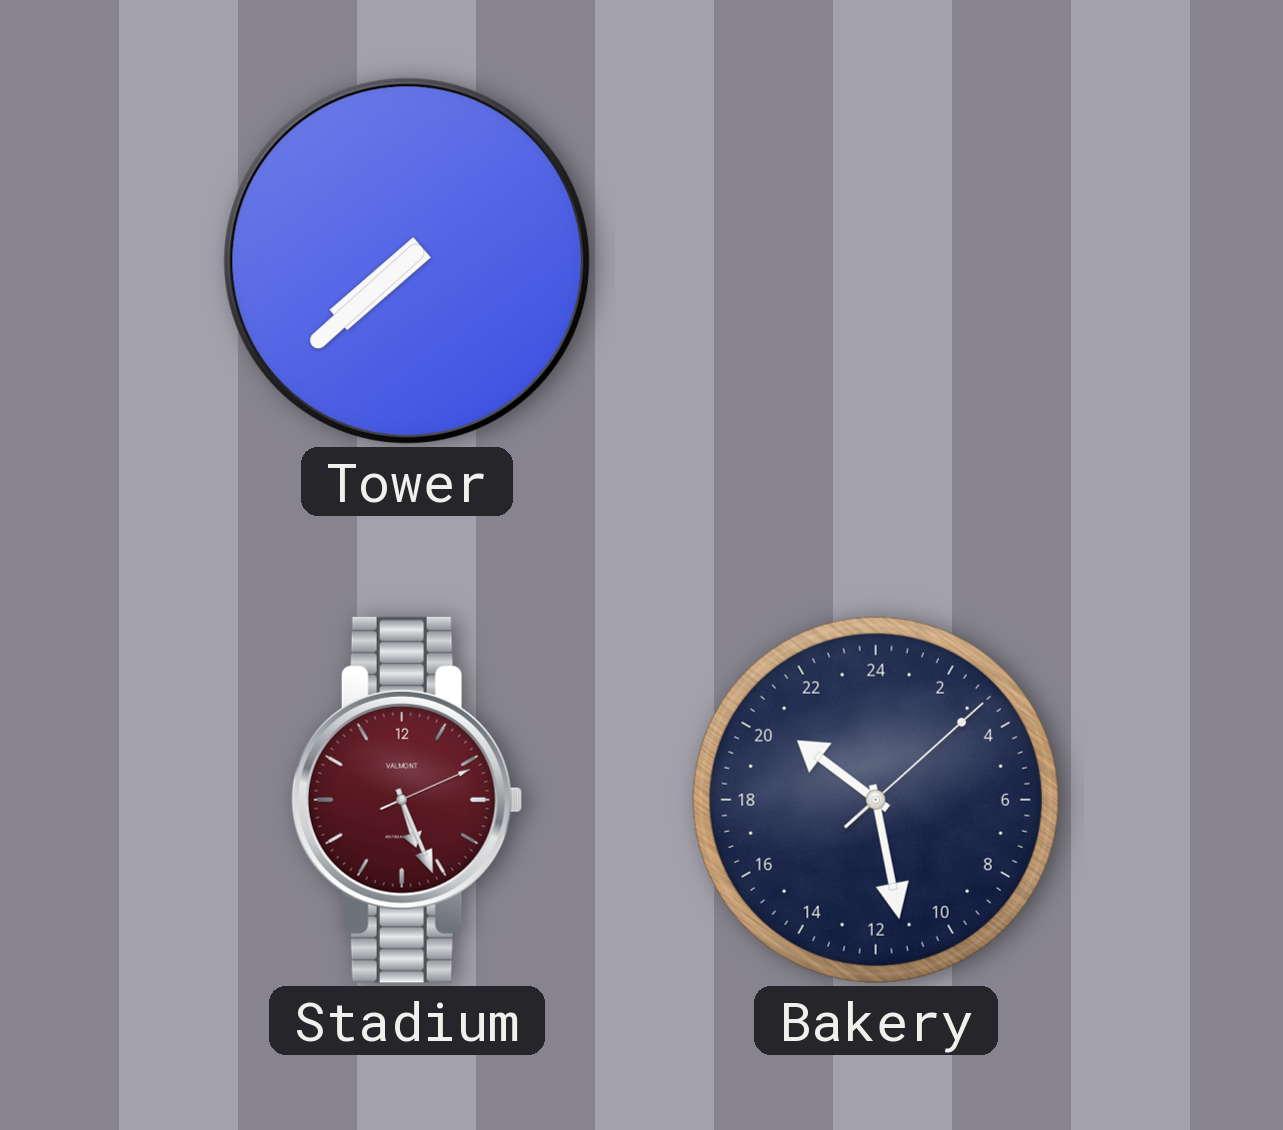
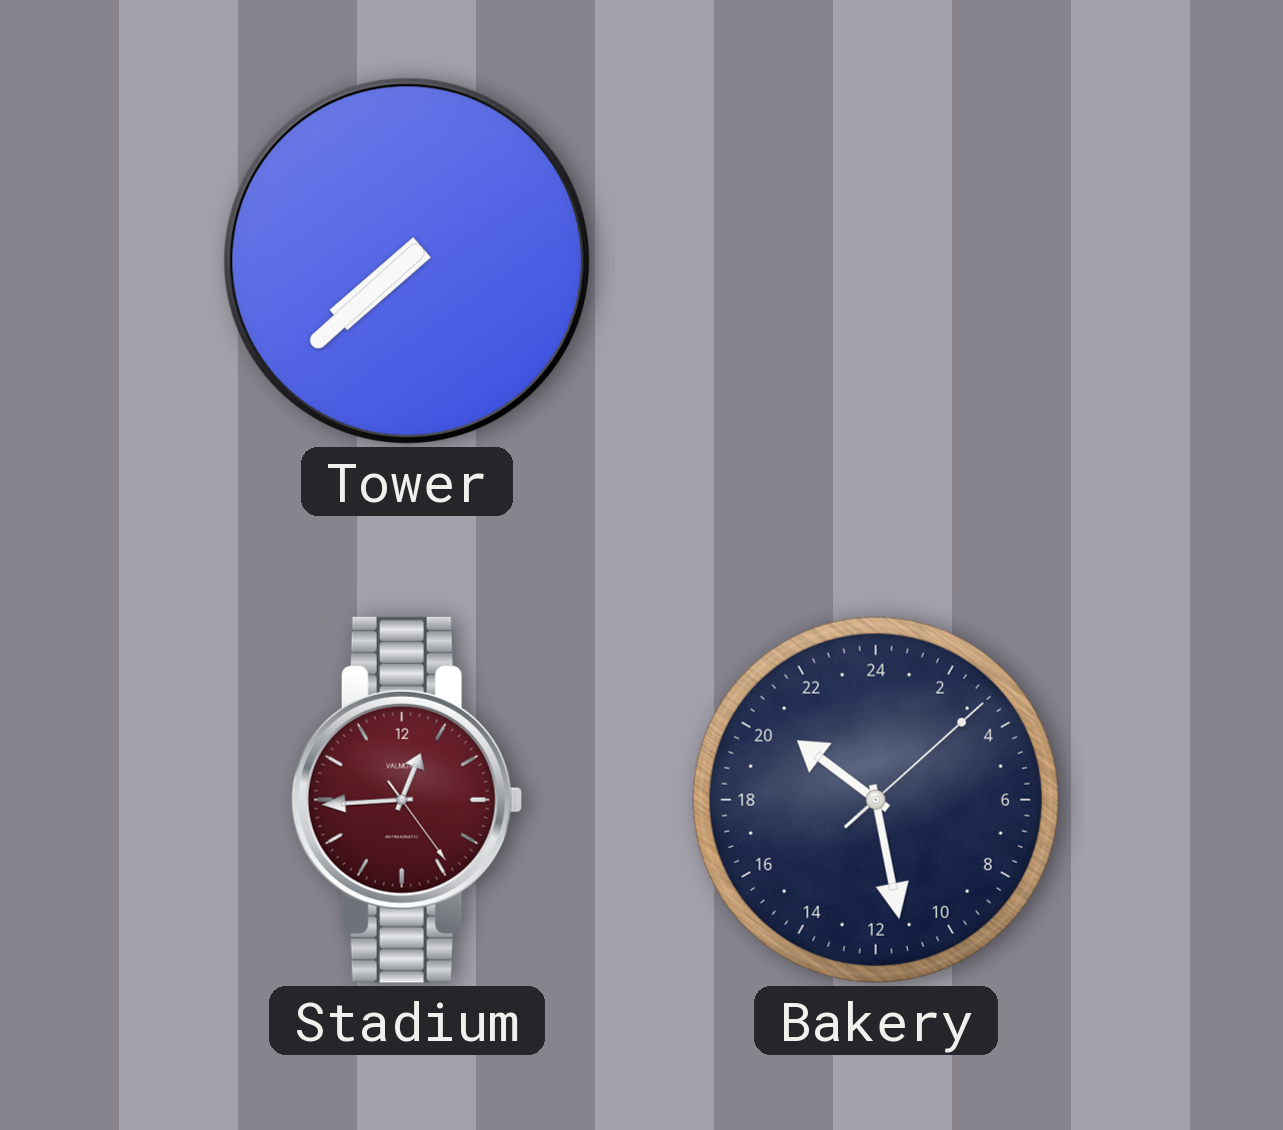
Stadium: 5:26 -> 12:44
